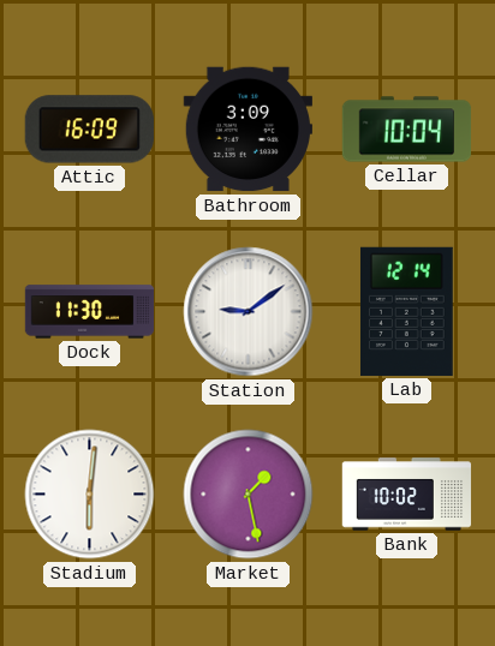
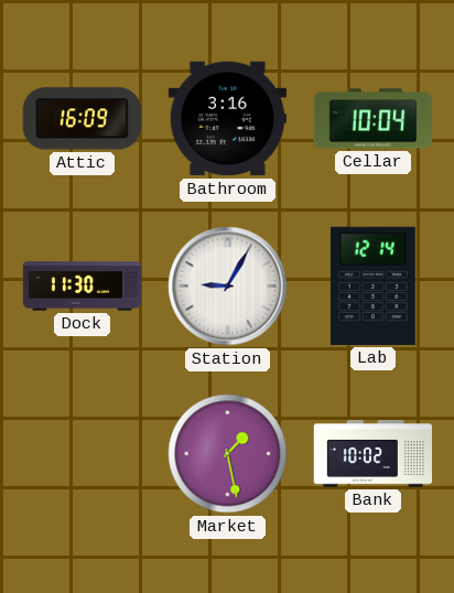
Bathroom: 3:09 -> 3:16
Station: 9:09 -> 9:05
Stadium: 6:01 -> none
